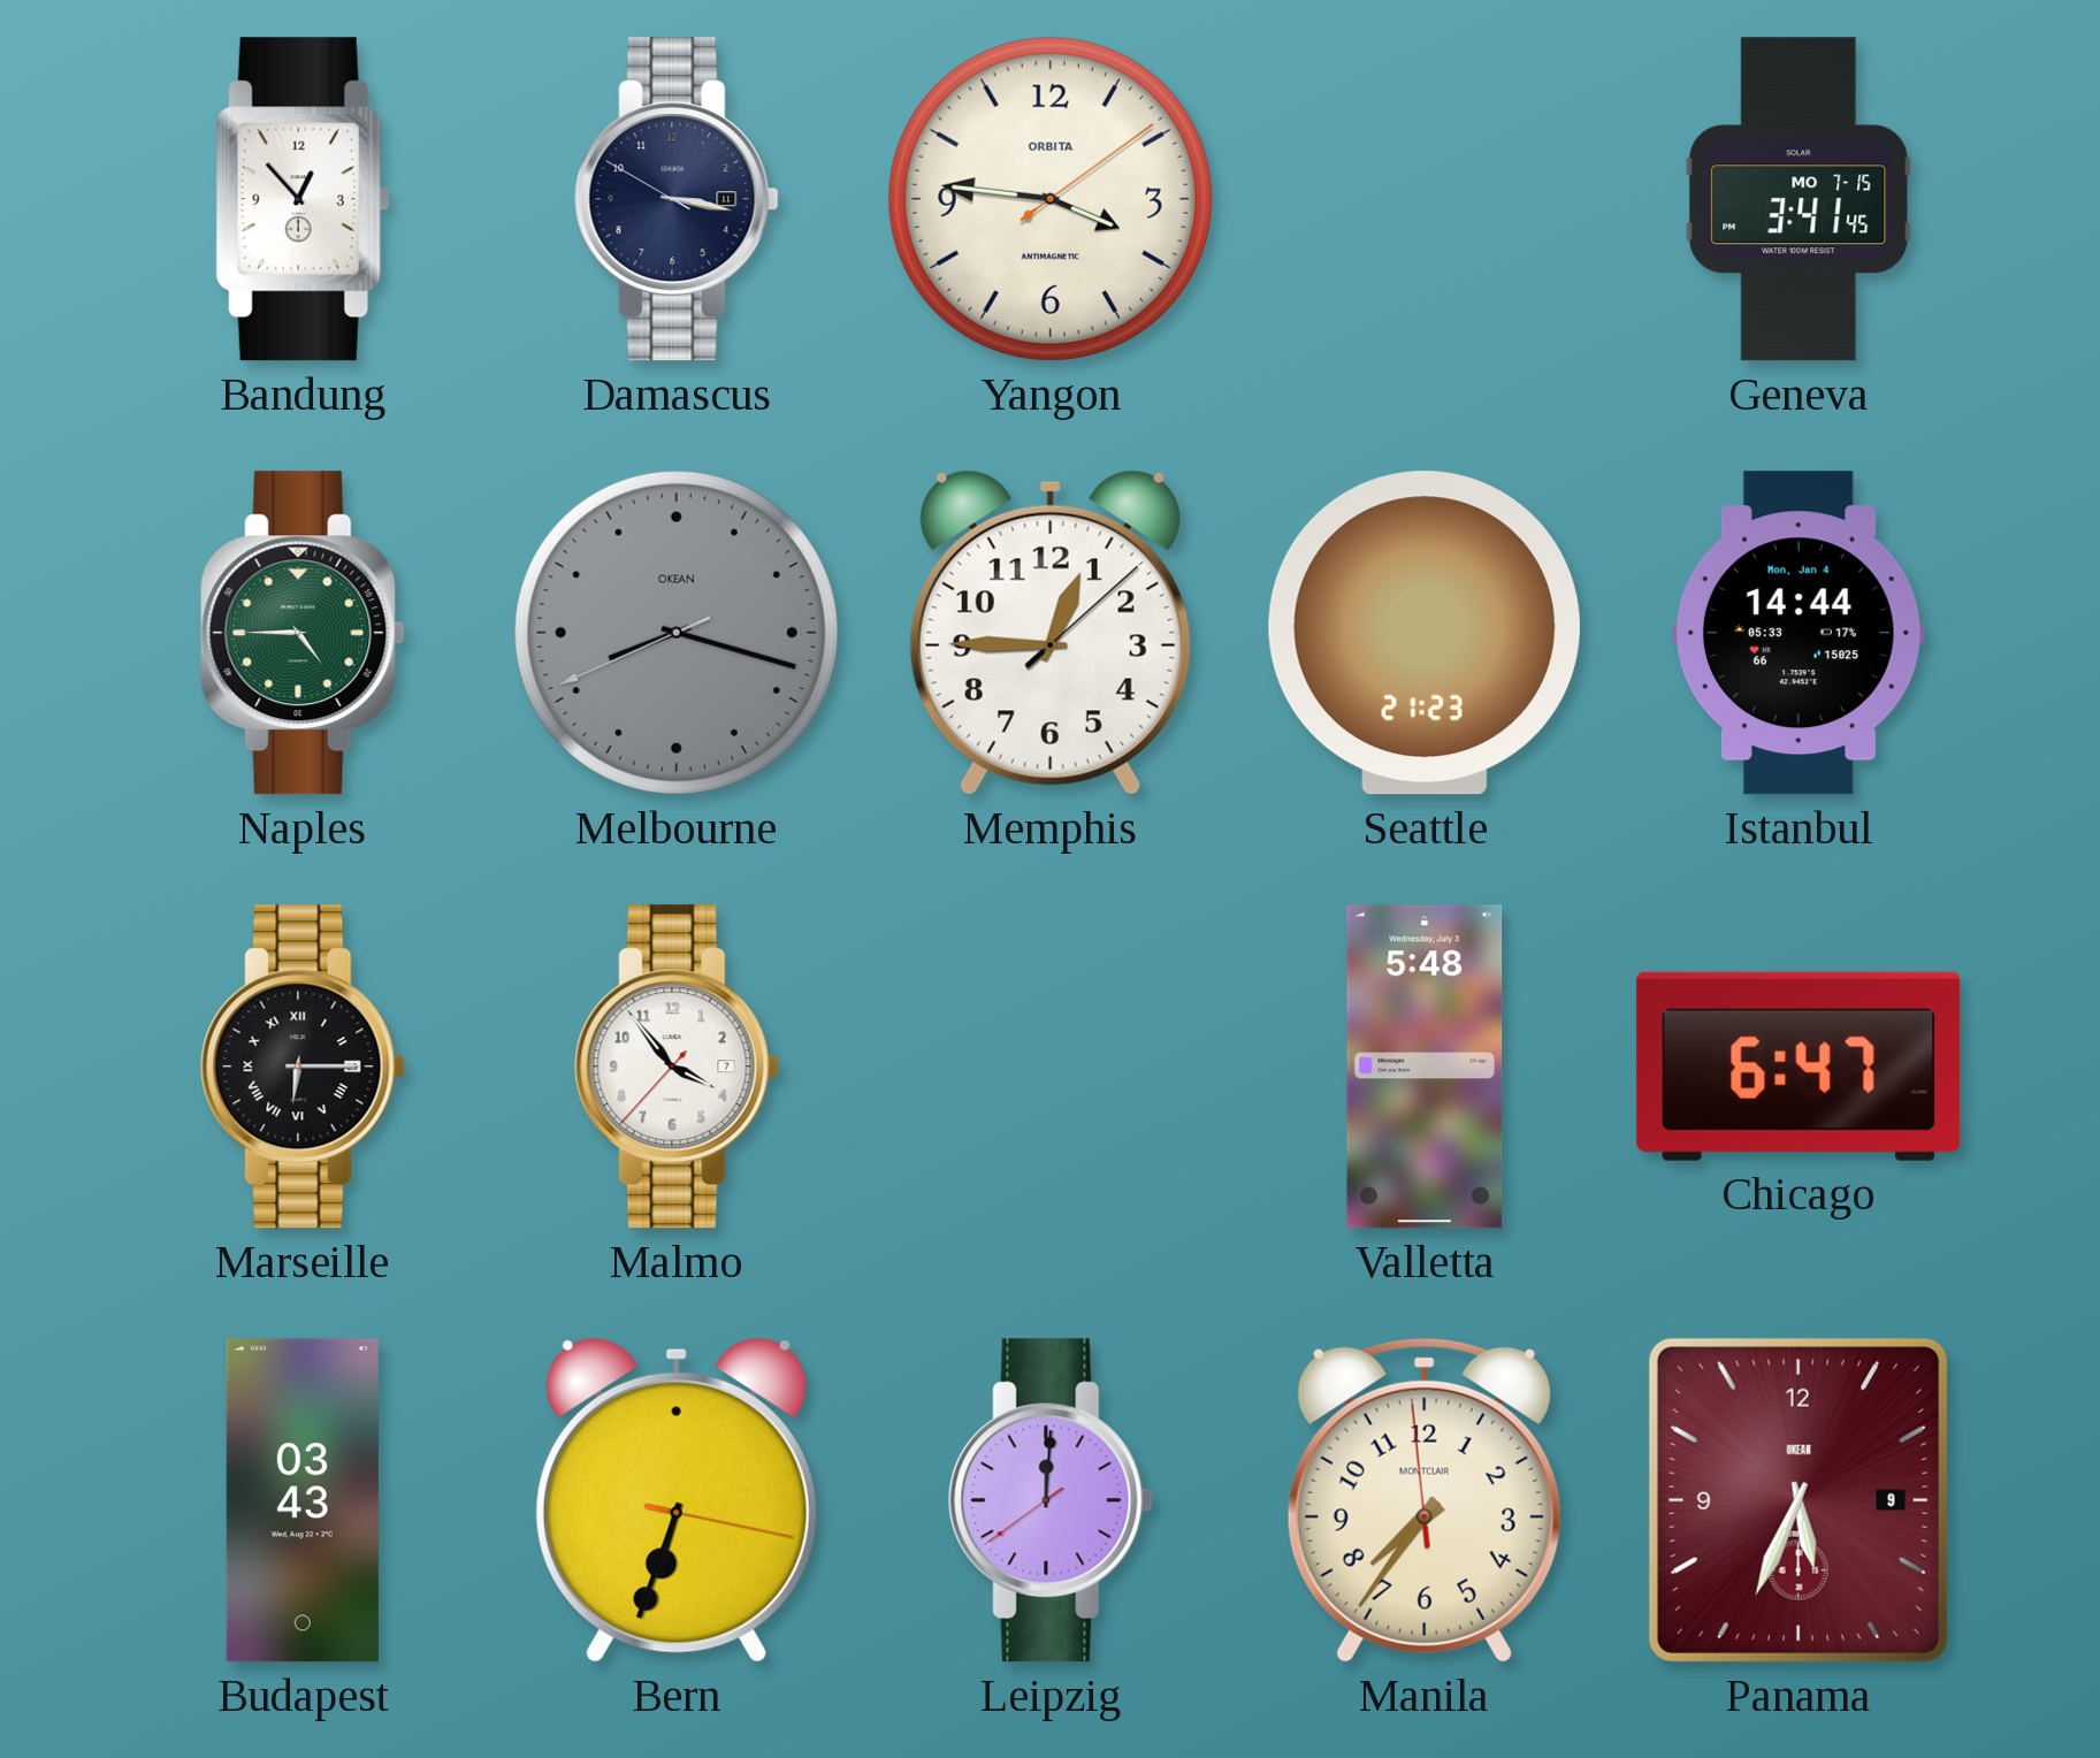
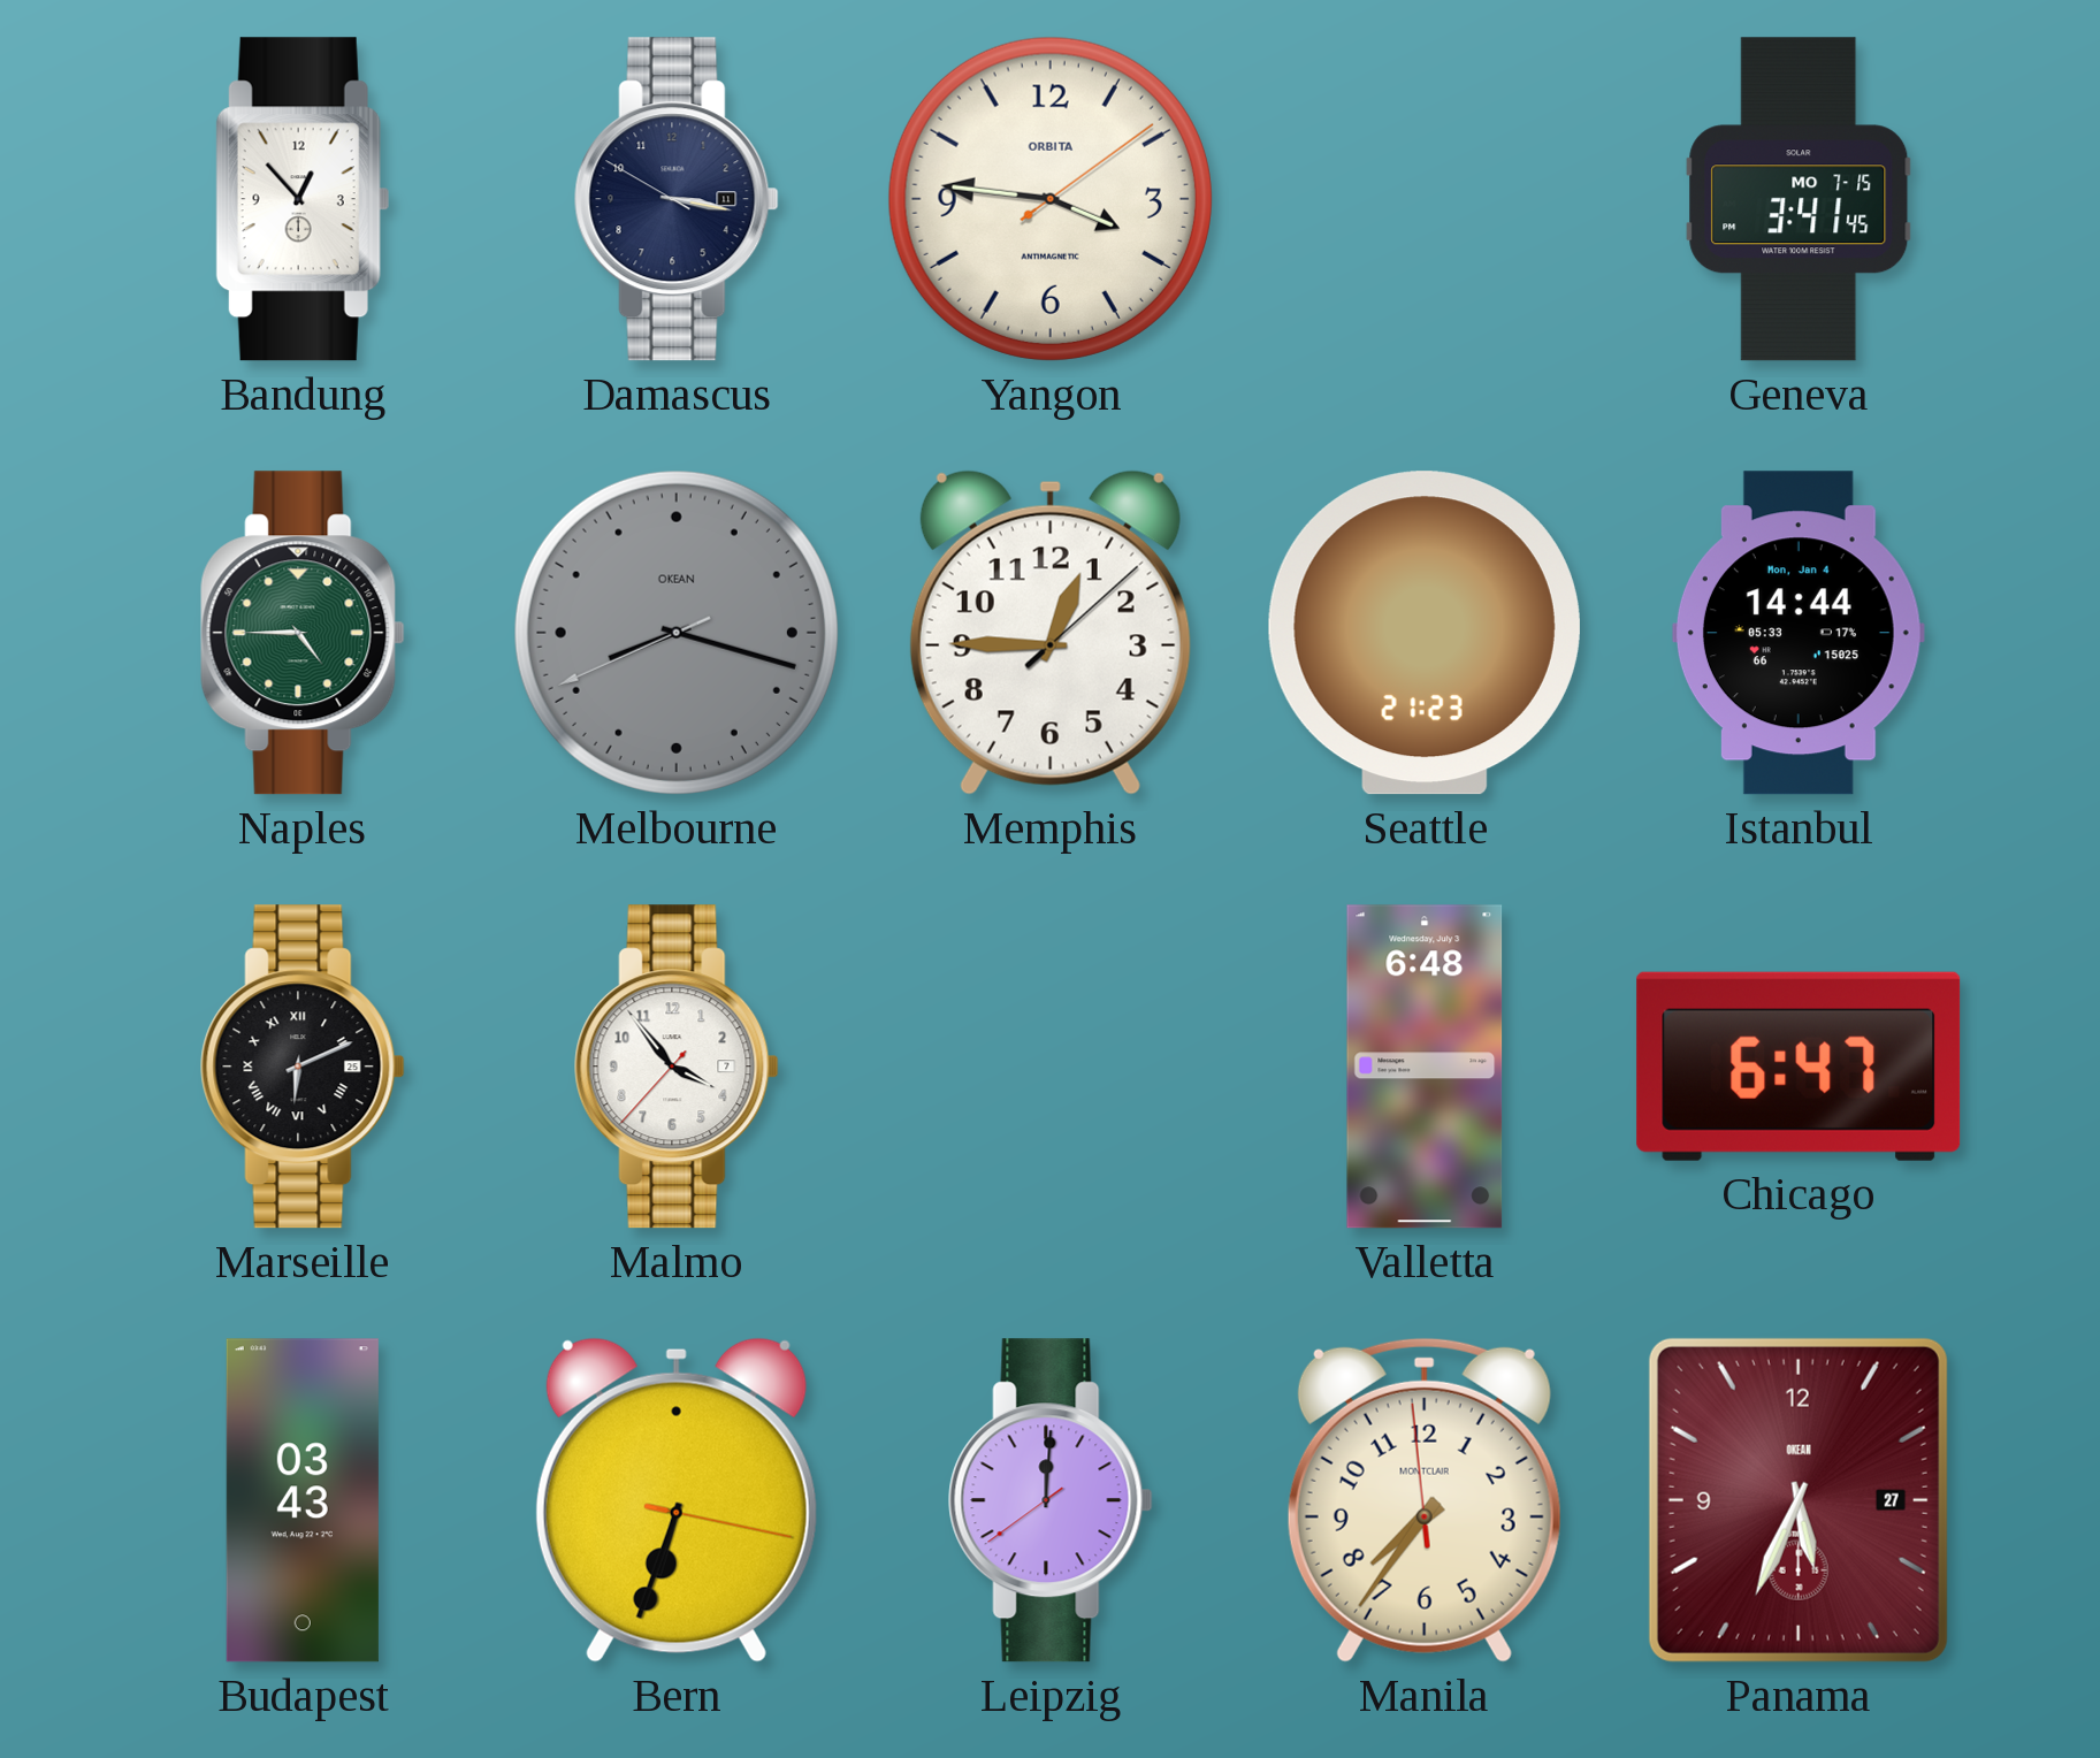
Marseille: 6:15 -> 6:11
Valletta: 5:48 -> 6:48
Panama date: 9 -> 27
